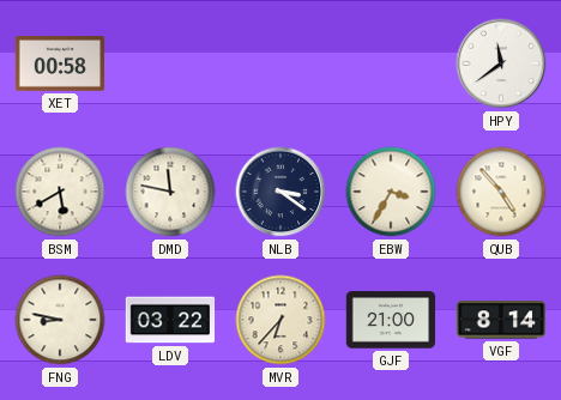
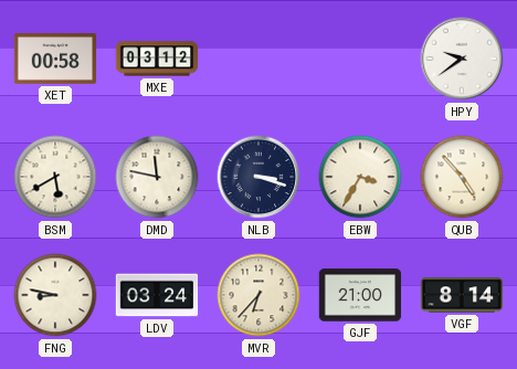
MXE: none -> 03:12
HPY: 11:39 -> 9:39
NLB: 3:21 -> 3:18
LDV: 03:22 -> 03:24
